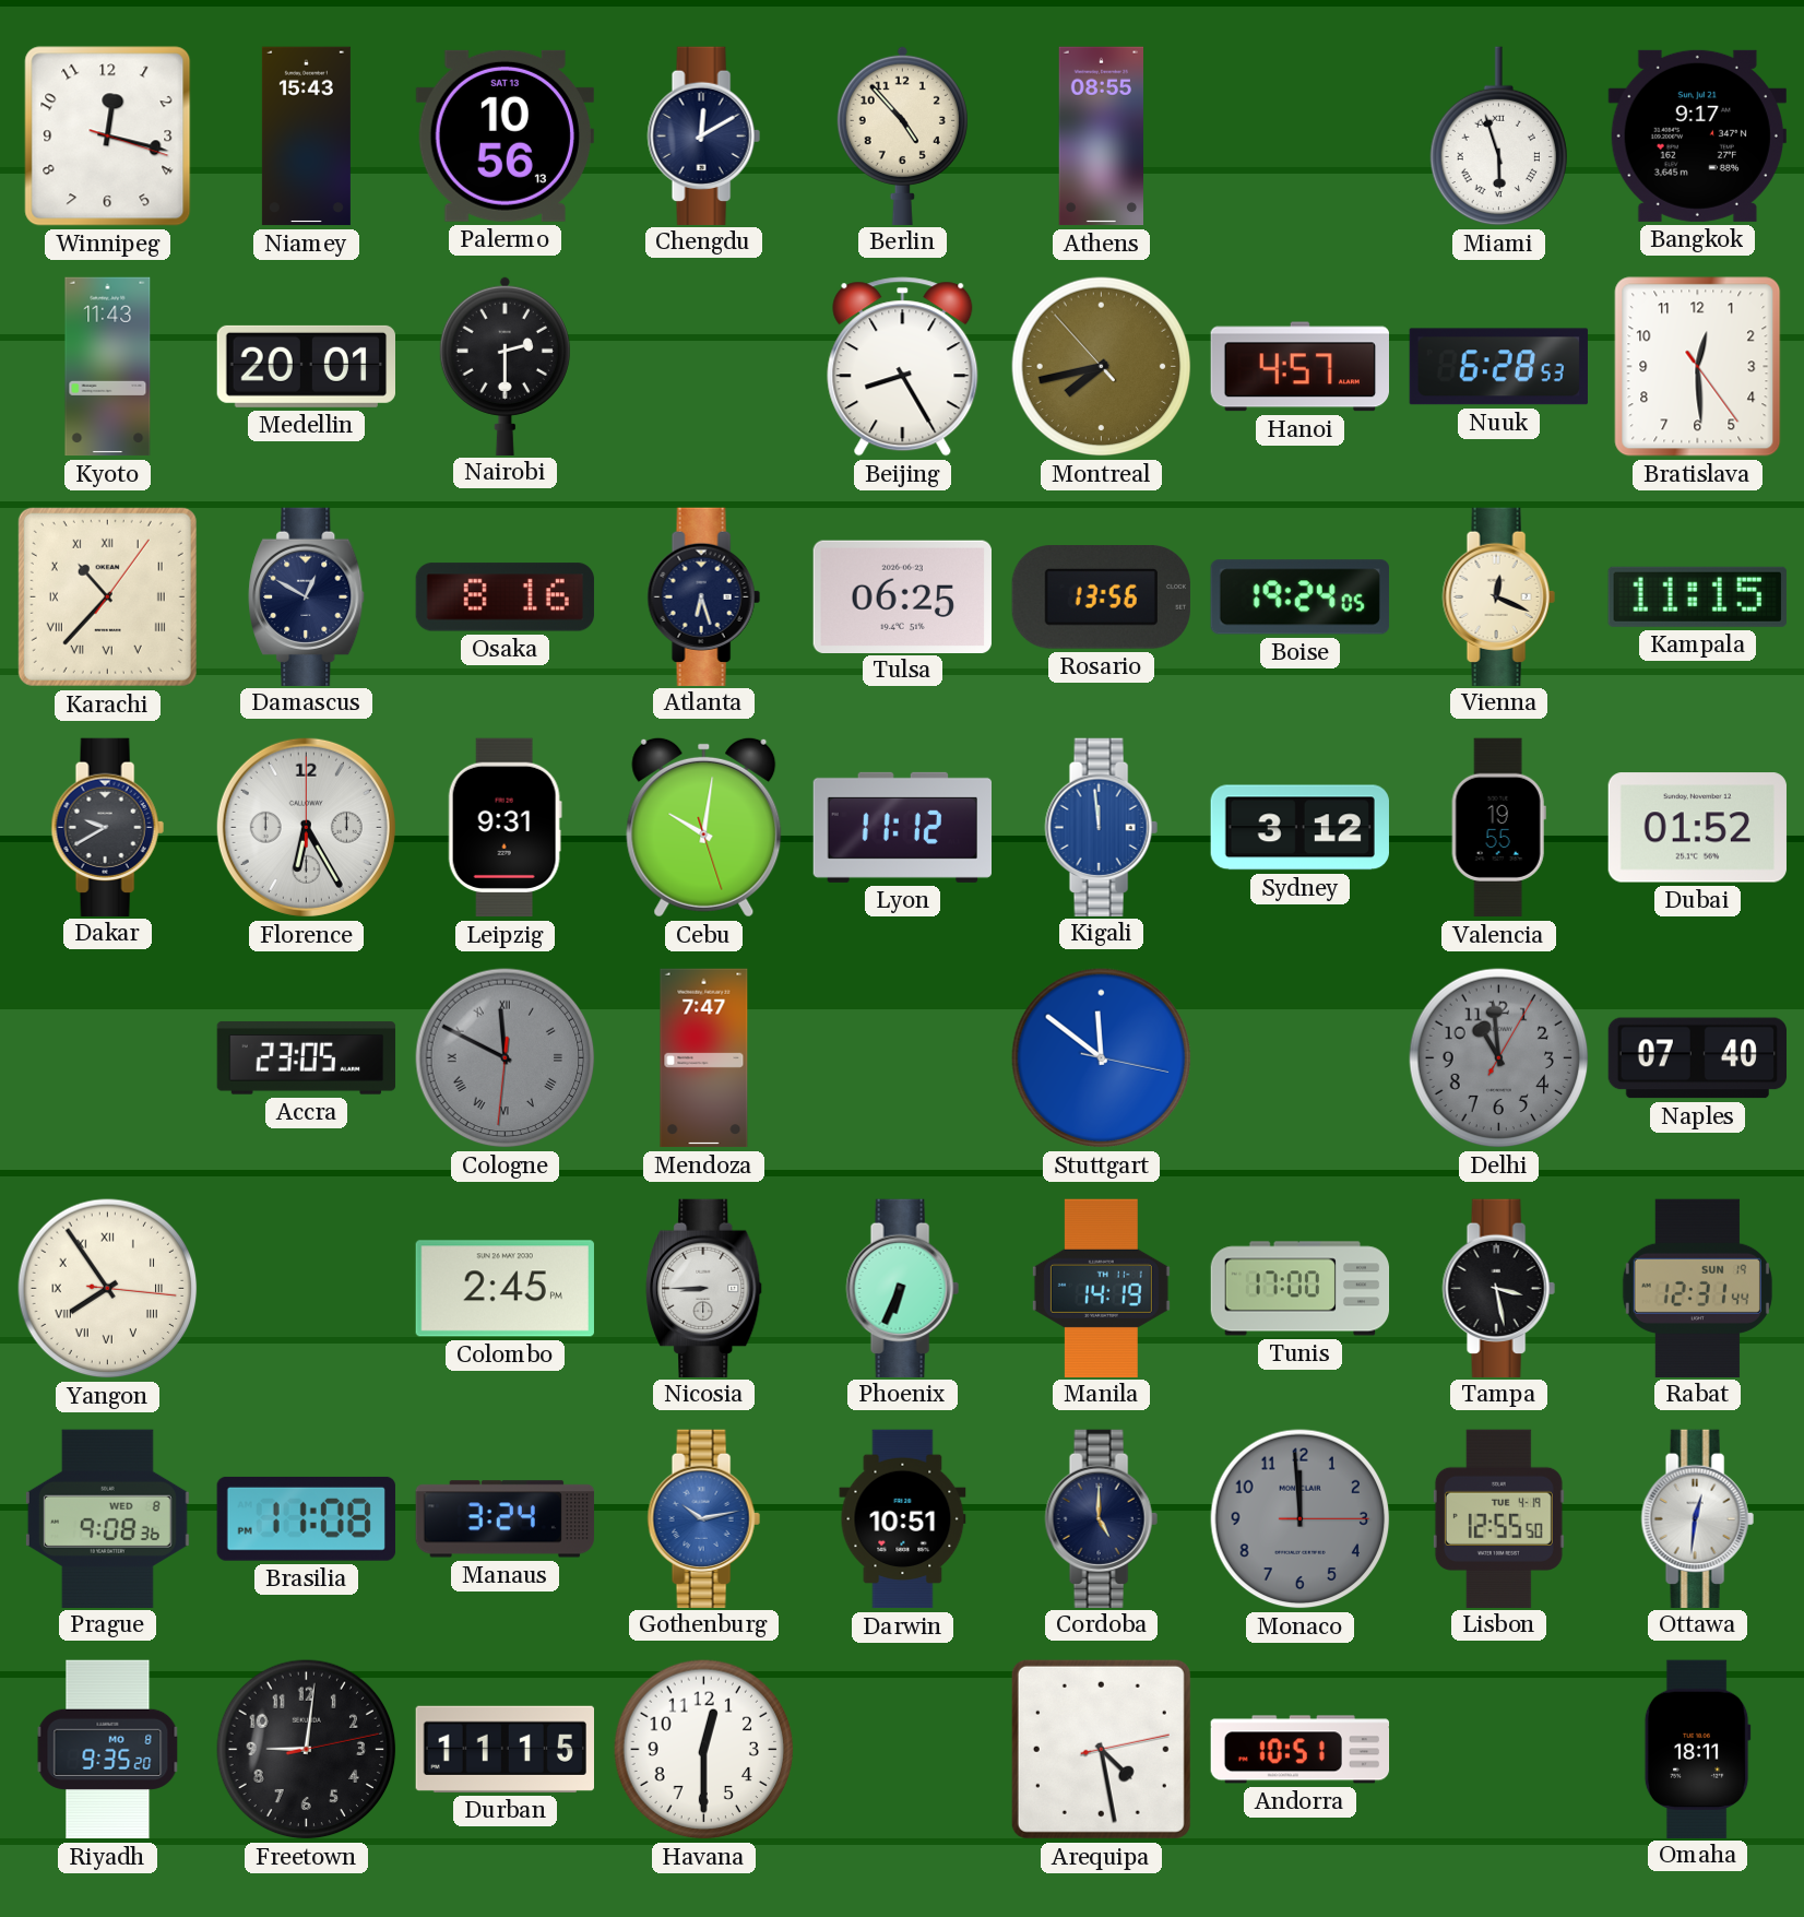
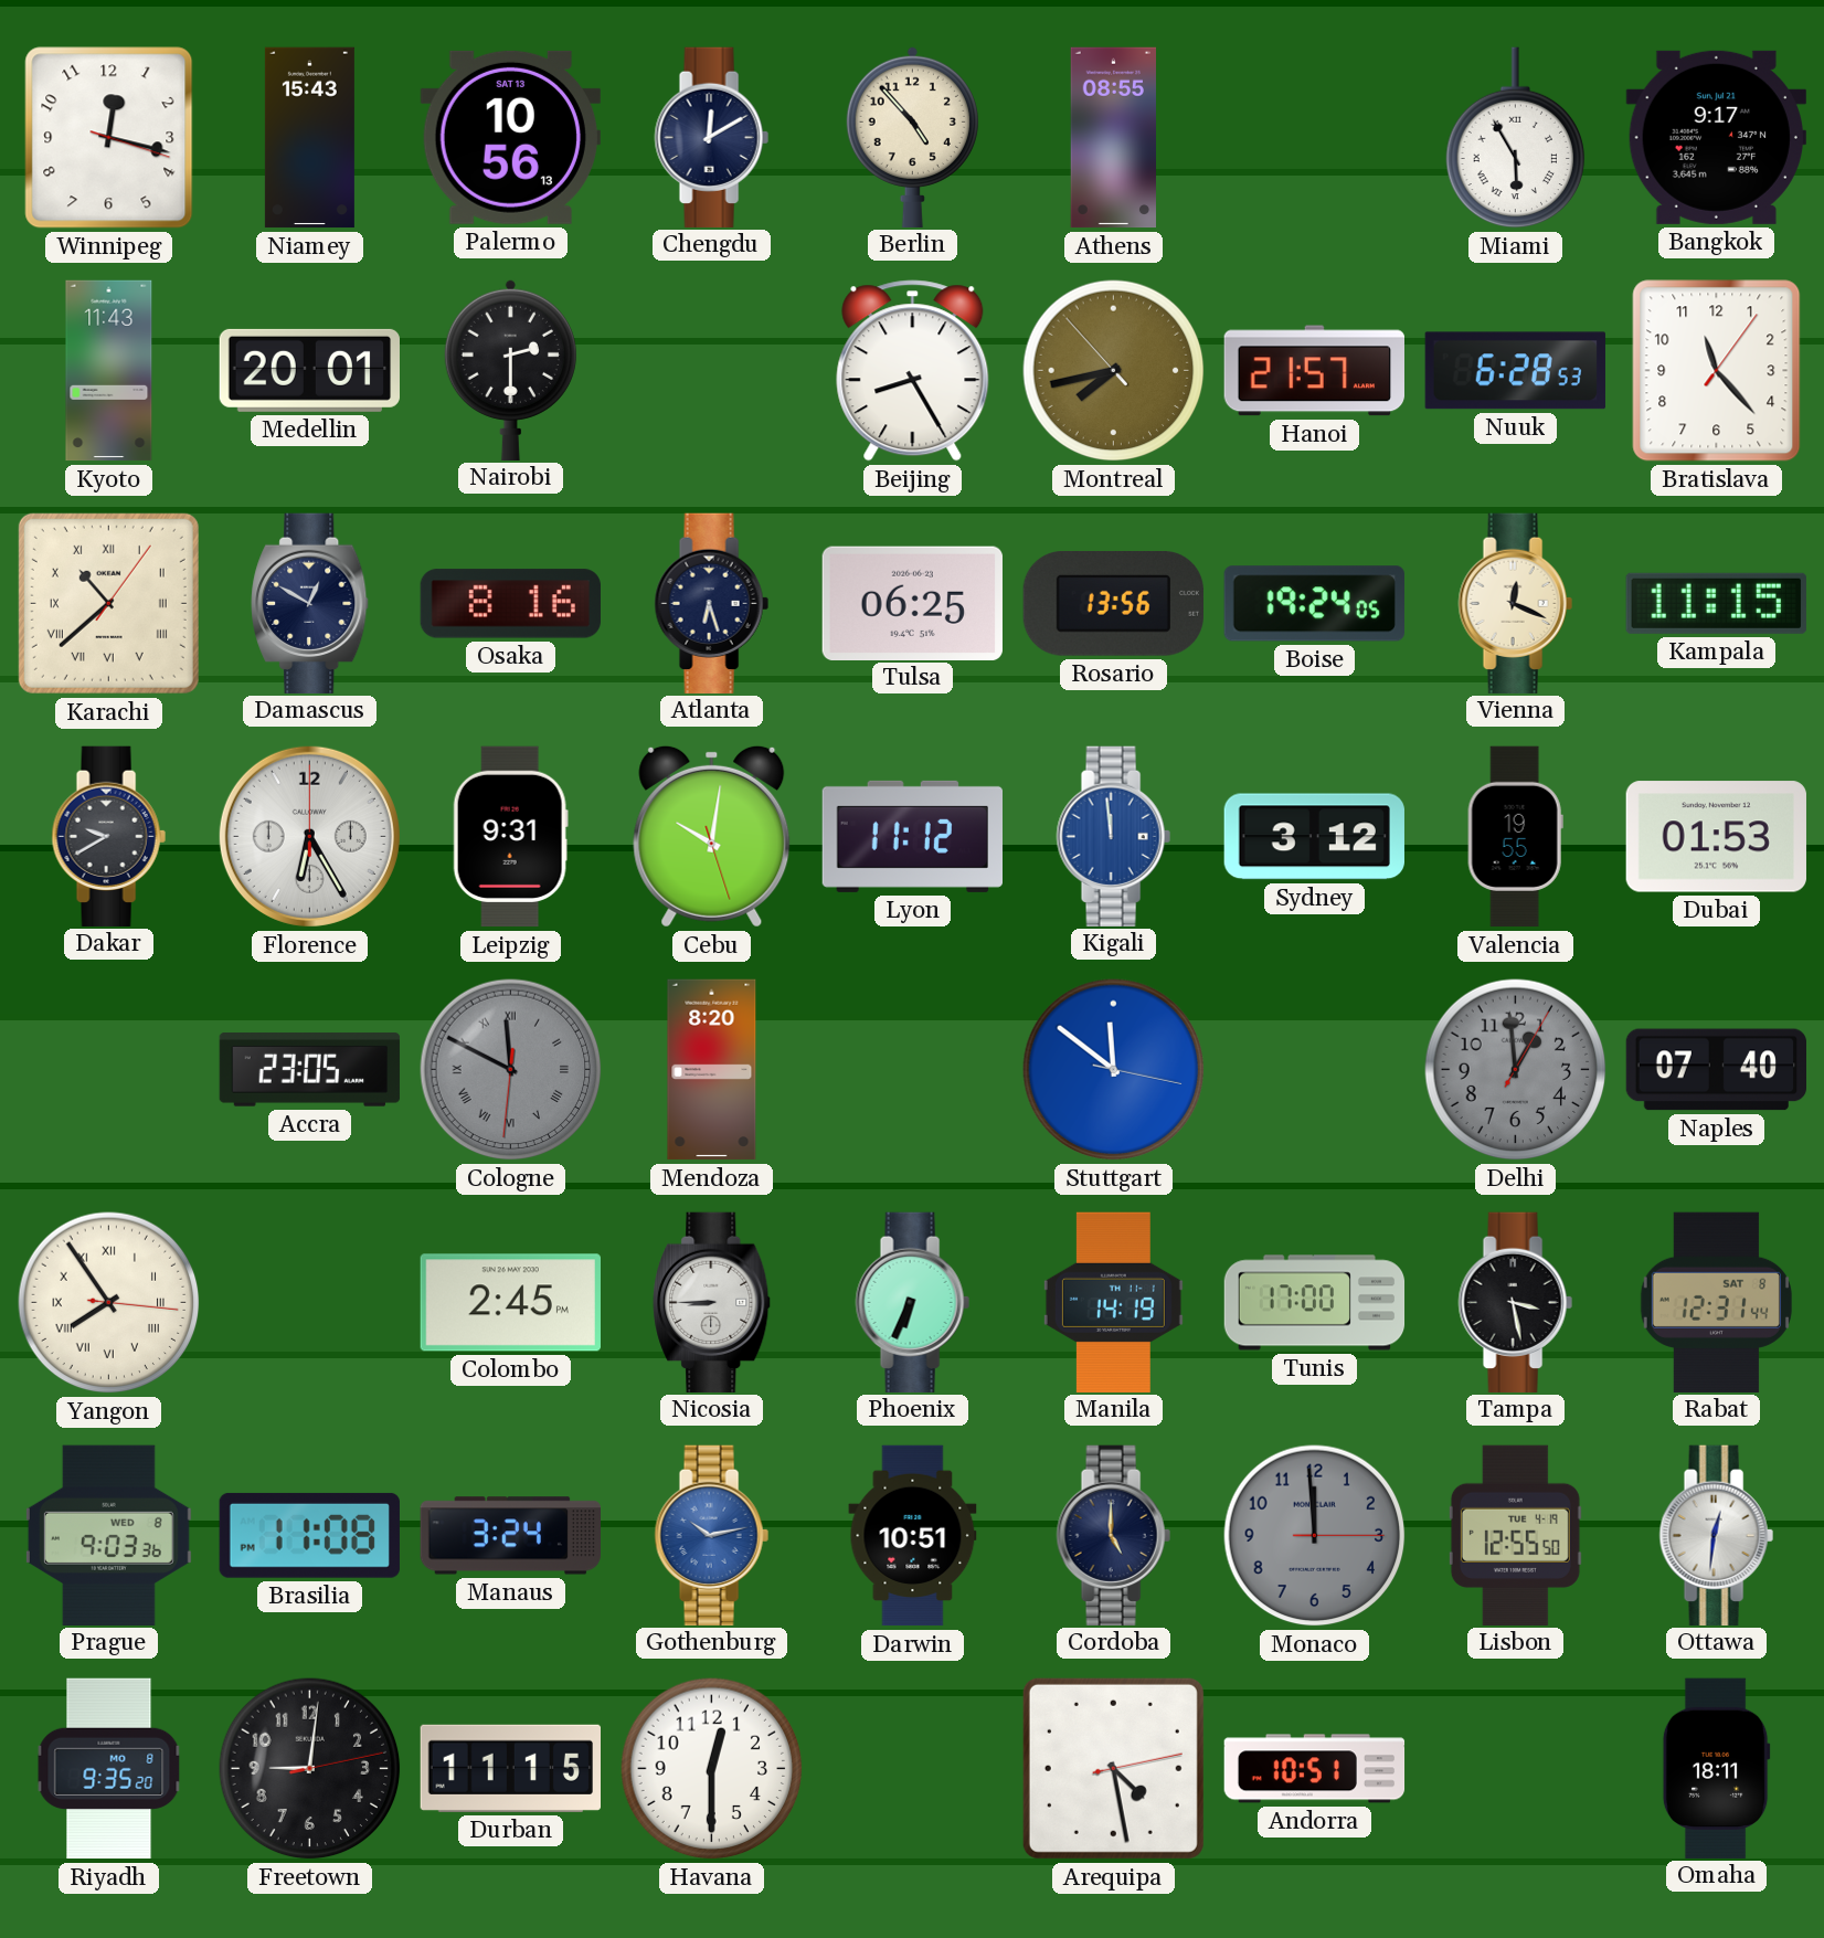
Miami: 5:57 -> 5:55
Hanoi: 4:57 -> 21:57
Bratislava: 12:29 -> 11:23
Karachi: 10:37 -> 10:38
Dubai: 01:52 -> 01:53
Mendoza: 7:47 -> 8:20
Delhi: 10:59 -> 12:59
Rabat date: SUN 19 -> SAT 8
Prague: 9:08 -> 9:03
